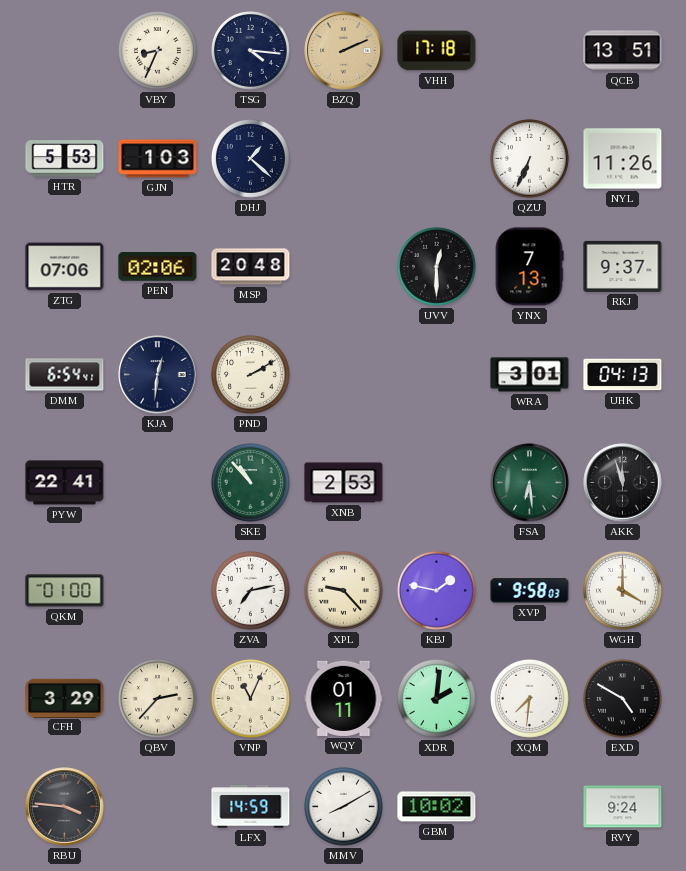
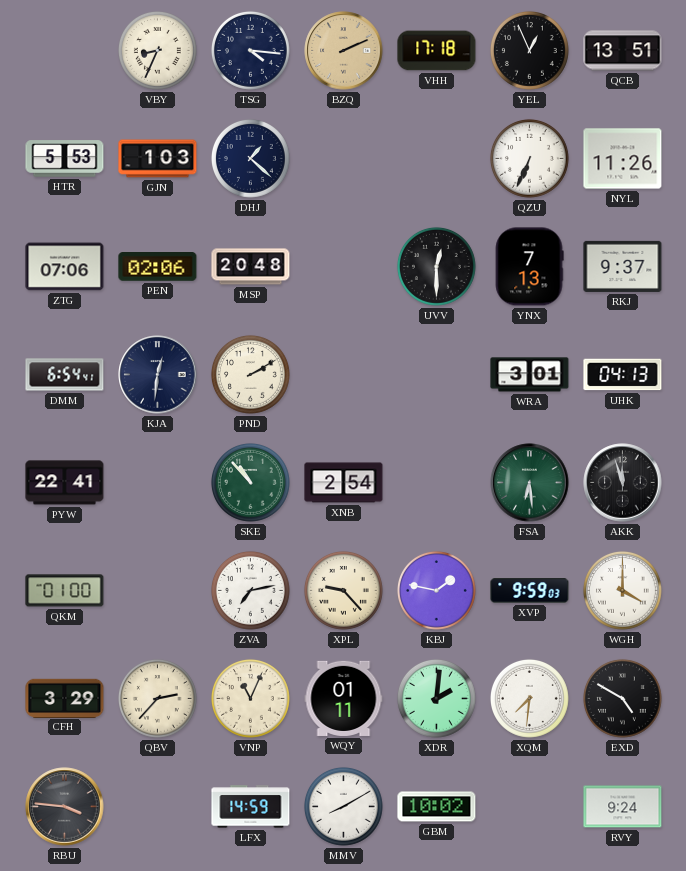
YEL: none -> 12:56
XNB: 2:53 -> 2:54
XVP: 9:58 -> 9:59
